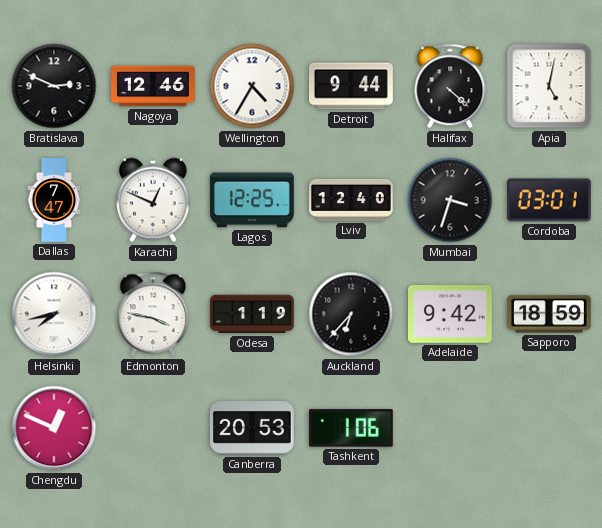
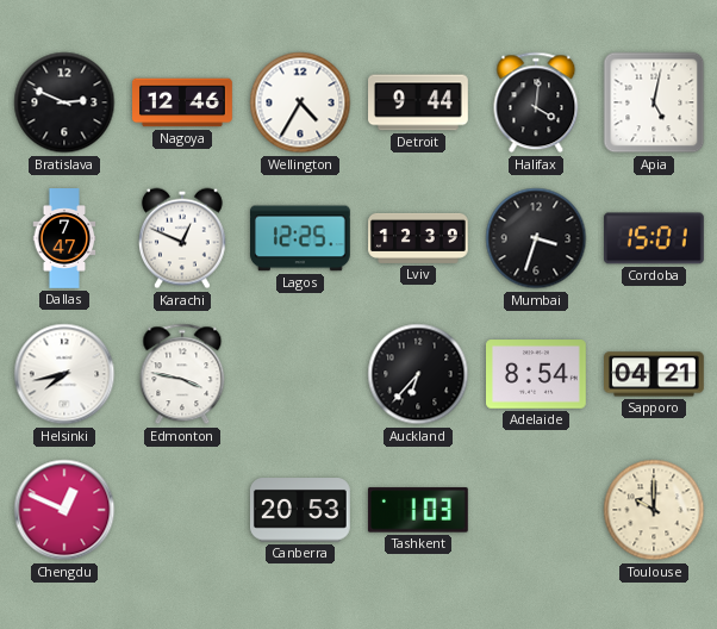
Halifax: 4:22 -> 4:01
Lviv: 12:40 -> 12:39
Cordoba: 03:01 -> 15:01
Odesa: 1:19 -> none
Adelaide: 9:42 -> 8:54
Sapporo: 18:59 -> 04:21
Tashkent: 1:06 -> 1:03
Toulouse: none -> 10:00
